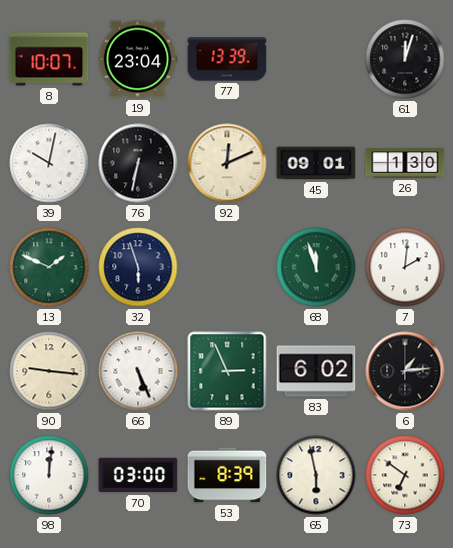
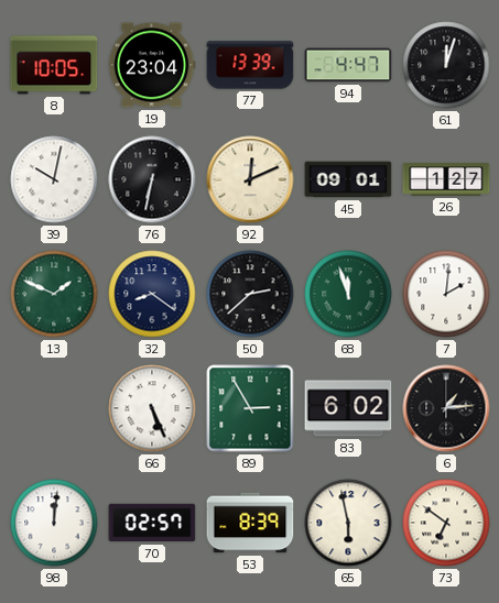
8: 10:07 -> 10:05
94: none -> 4:47
26: 1:30 -> 1:27
32: 5:57 -> 8:21
50: none -> 2:38
90: 9:16 -> none
89: 2:56 -> 2:55
70: 03:00 -> 02:57
